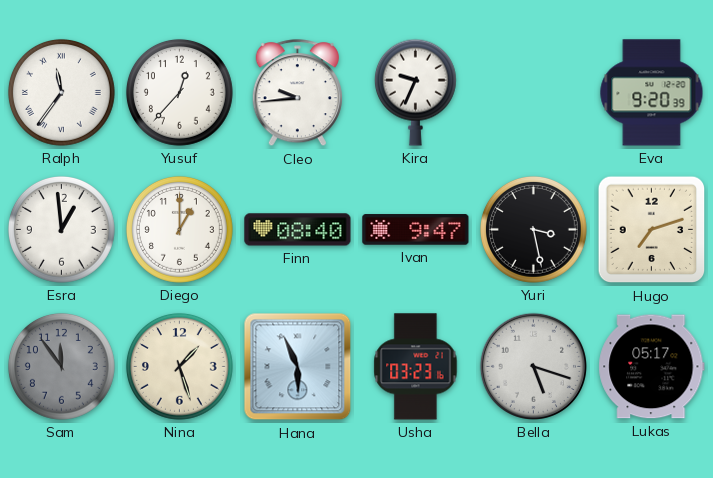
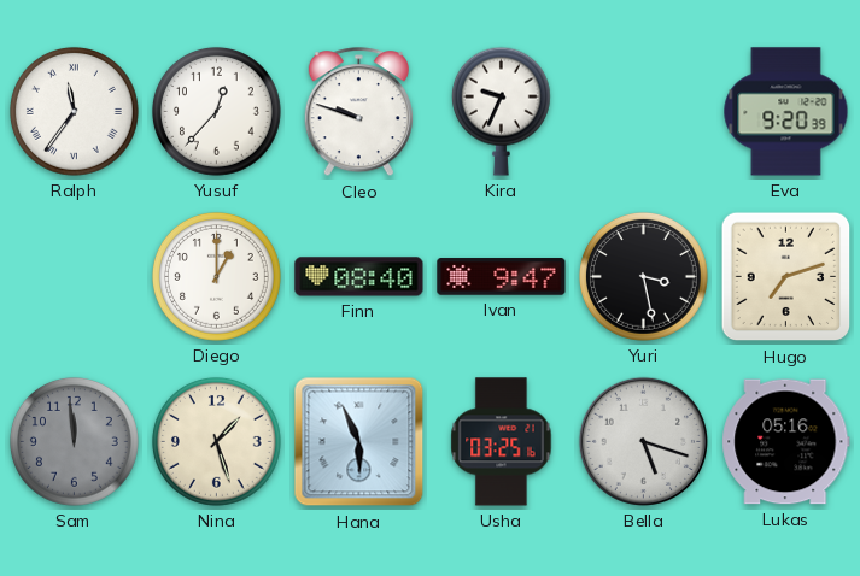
Cleo: 9:44 -> 9:48
Esra: 12:59 -> none
Sam: 11:54 -> 11:59
Usha: 03:23 -> 03:25
Lukas: 05:17 -> 05:16
